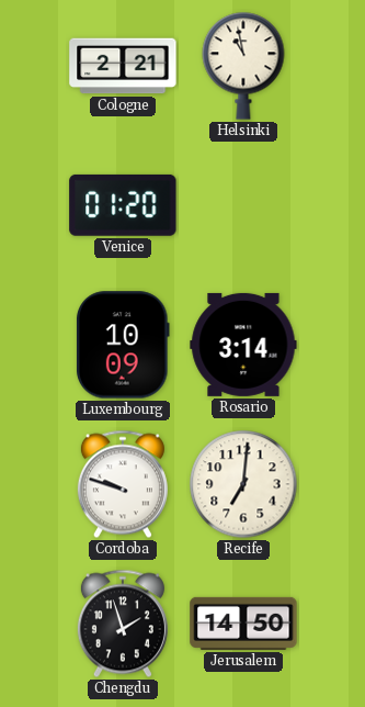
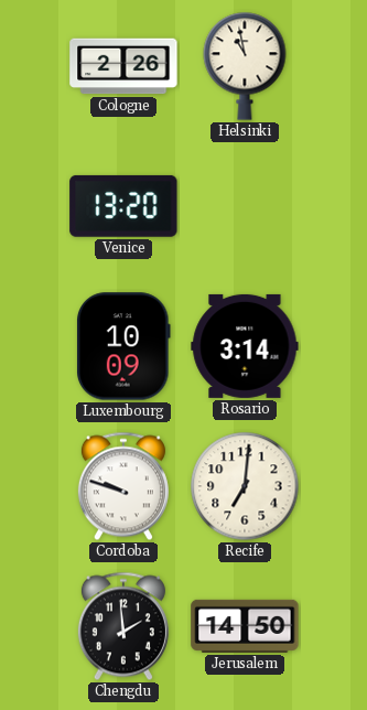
Cologne: 2:21 -> 2:26
Venice: 01:20 -> 13:20
Chengdu: 1:57 -> 1:59
